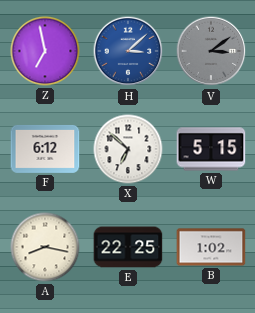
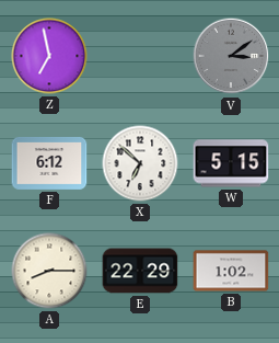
H: 3:08 -> none
A: 8:17 -> 8:15
E: 22:25 -> 22:29
